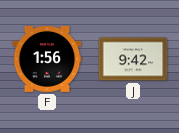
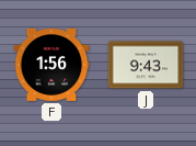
J: 9:42 -> 9:43
